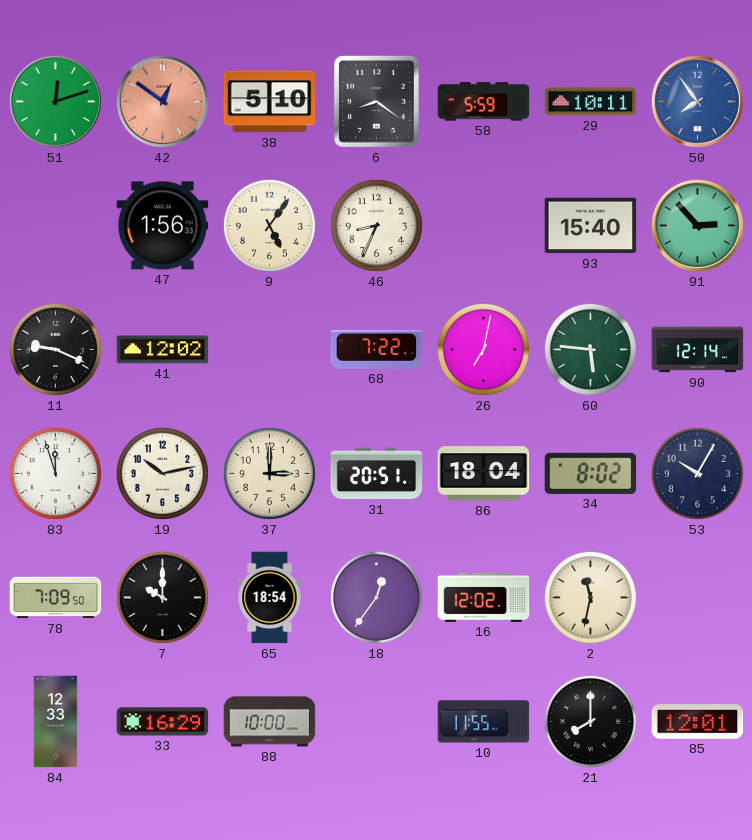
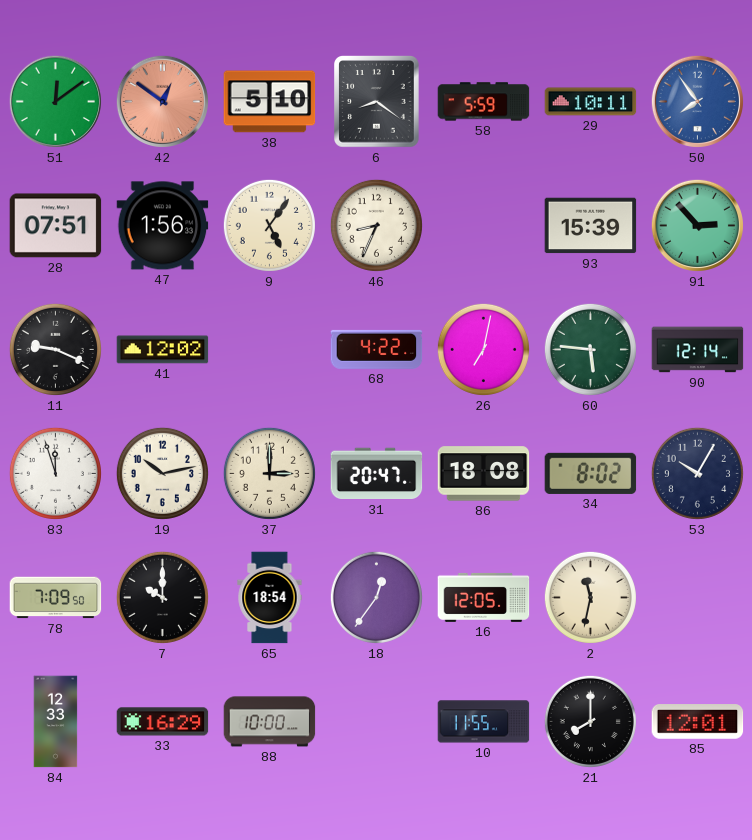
51: 12:12 -> 12:09
28: none -> 07:51
93: 15:40 -> 15:39
68: 7:22 -> 4:22
31: 20:51 -> 20:47
86: 18:04 -> 18:08
16: 12:02 -> 12:05
